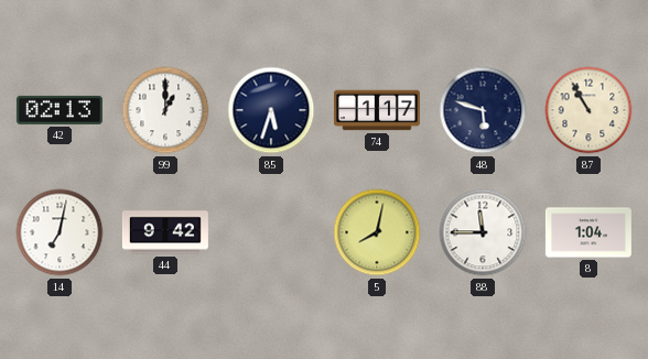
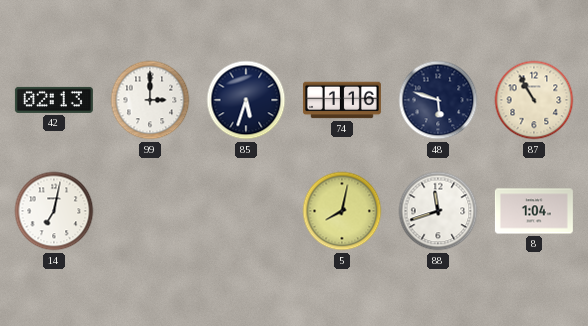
99: 1:00 -> 3:00
74: 1:17 -> 1:16
44: 9:42 -> none
88: 11:45 -> 11:42
